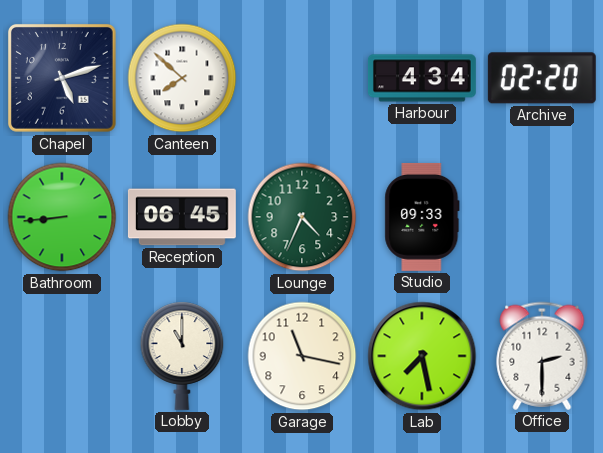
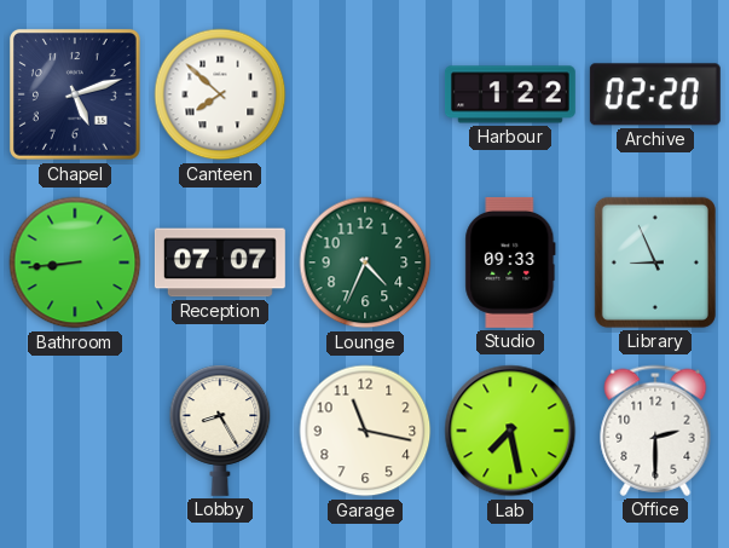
Harbour: 4:34 -> 1:22
Reception: 06:45 -> 07:07
Library: none -> 8:56
Lobby: 11:00 -> 8:25
